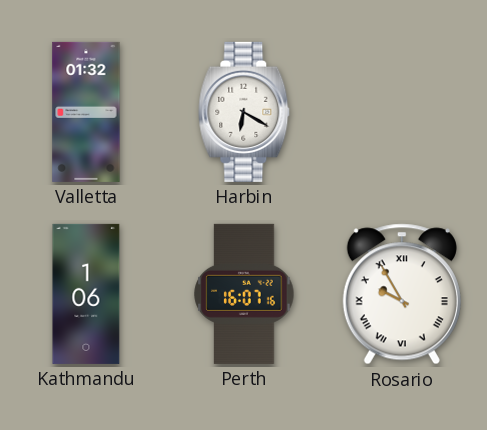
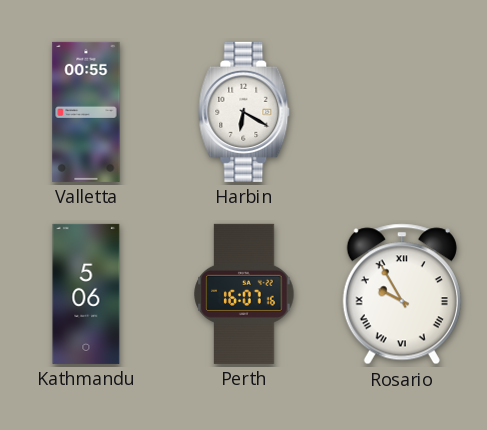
Valletta: 01:32 -> 00:55
Kathmandu: 1:06 -> 5:06
